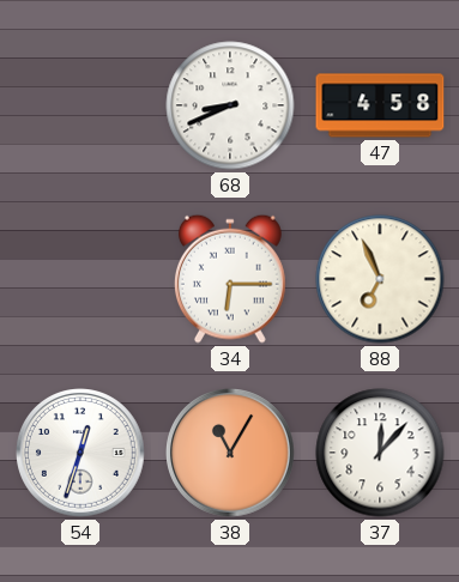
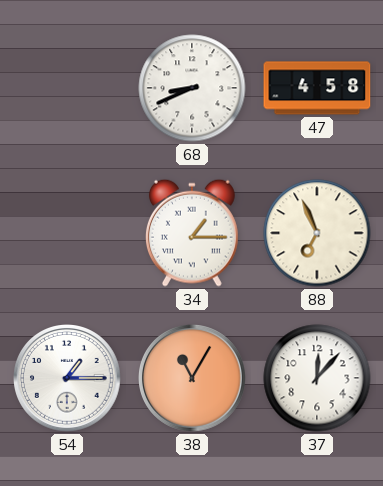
34: 6:15 -> 1:15
54: 12:33 -> 1:15
